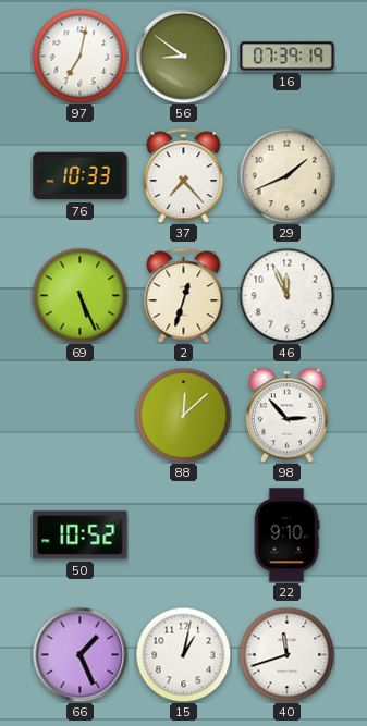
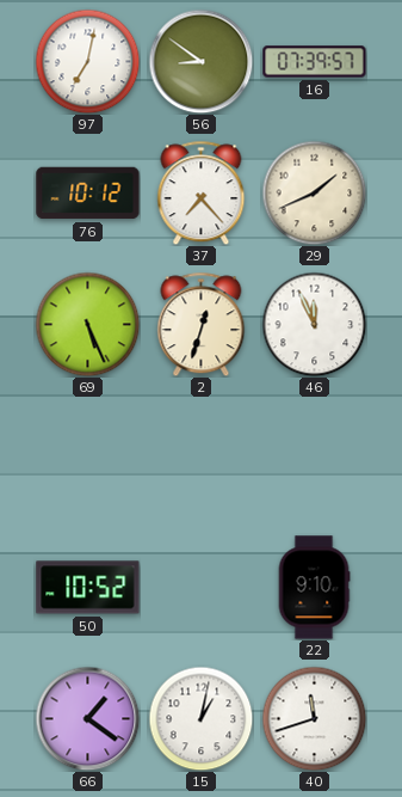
16: 07:39:19 -> 07:39:57
76: 10:33 -> 10:12
88: 12:08 -> none
98: 2:53 -> none
66: 1:26 -> 1:21
